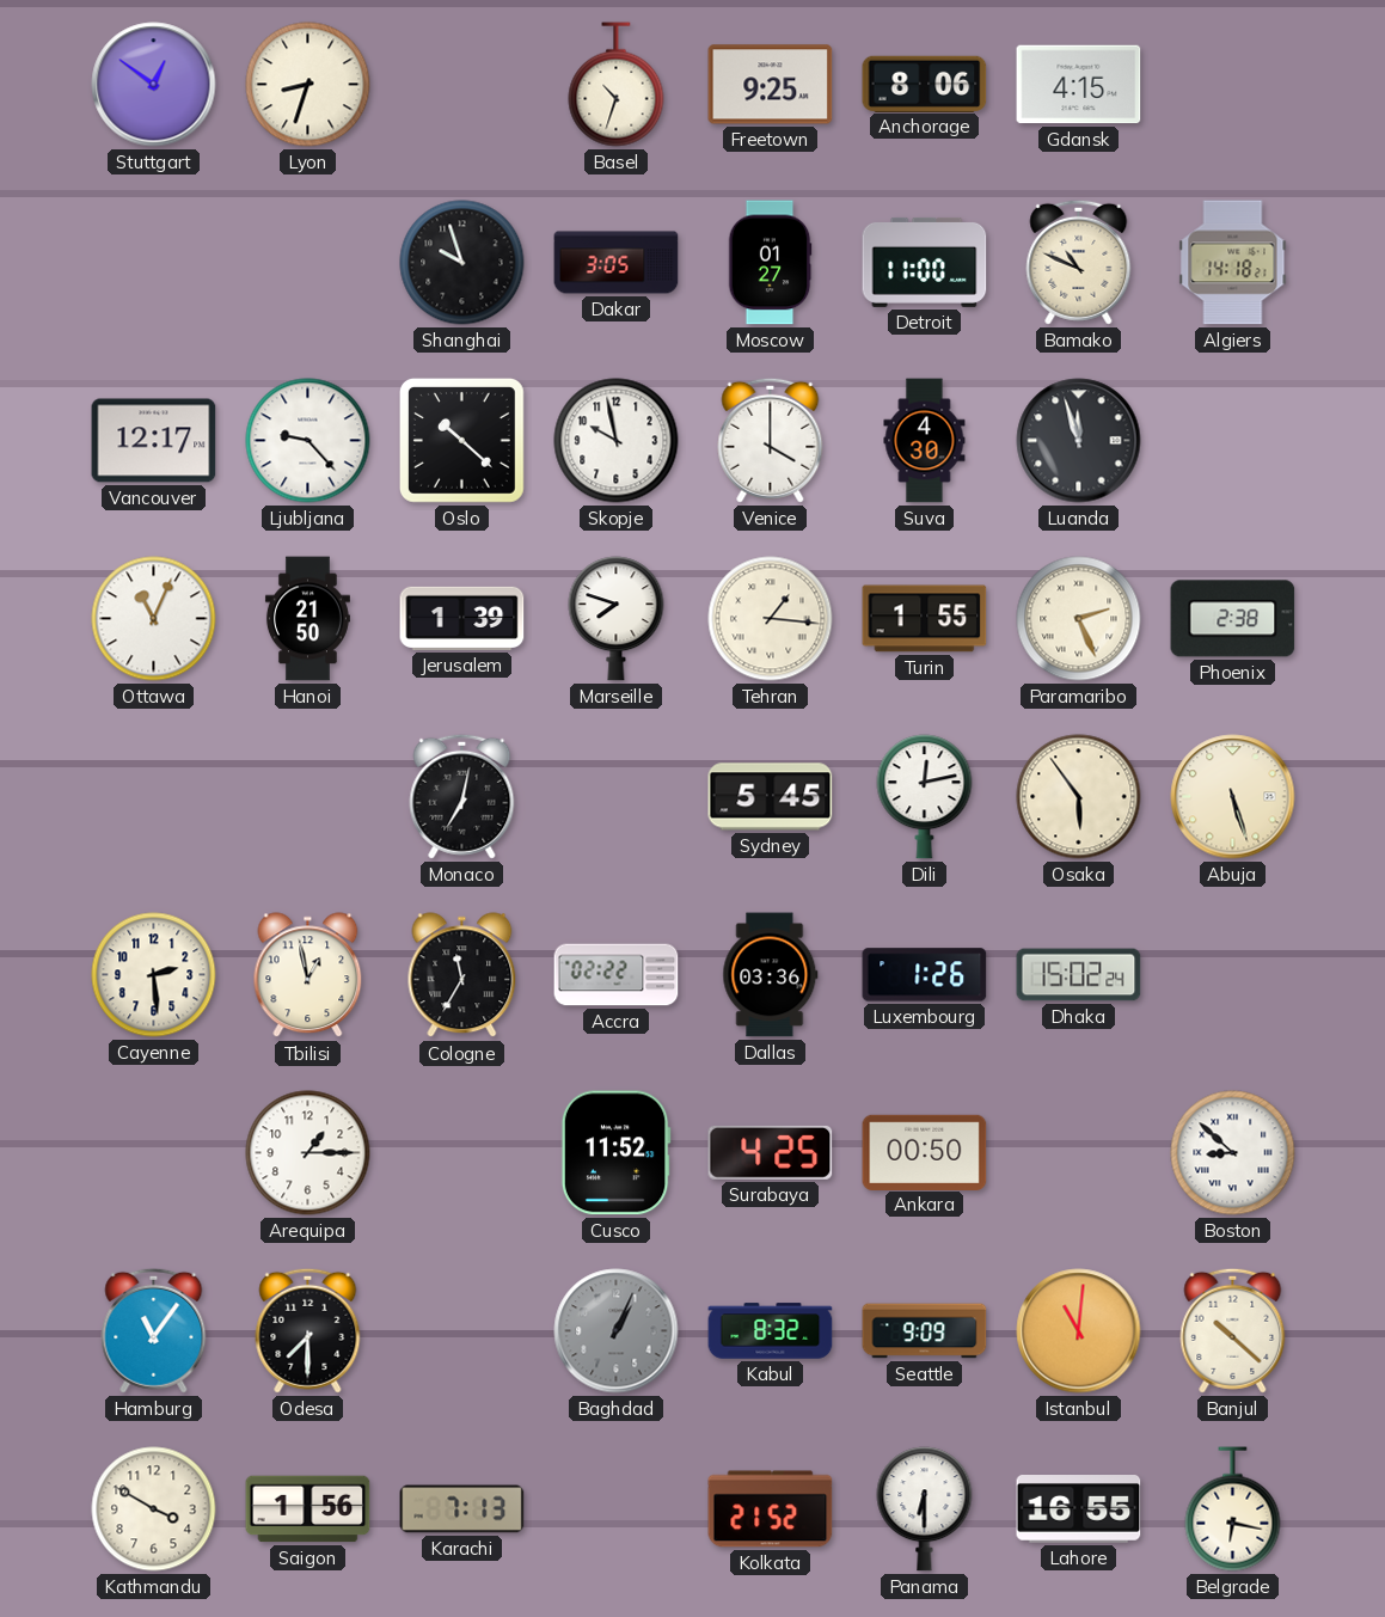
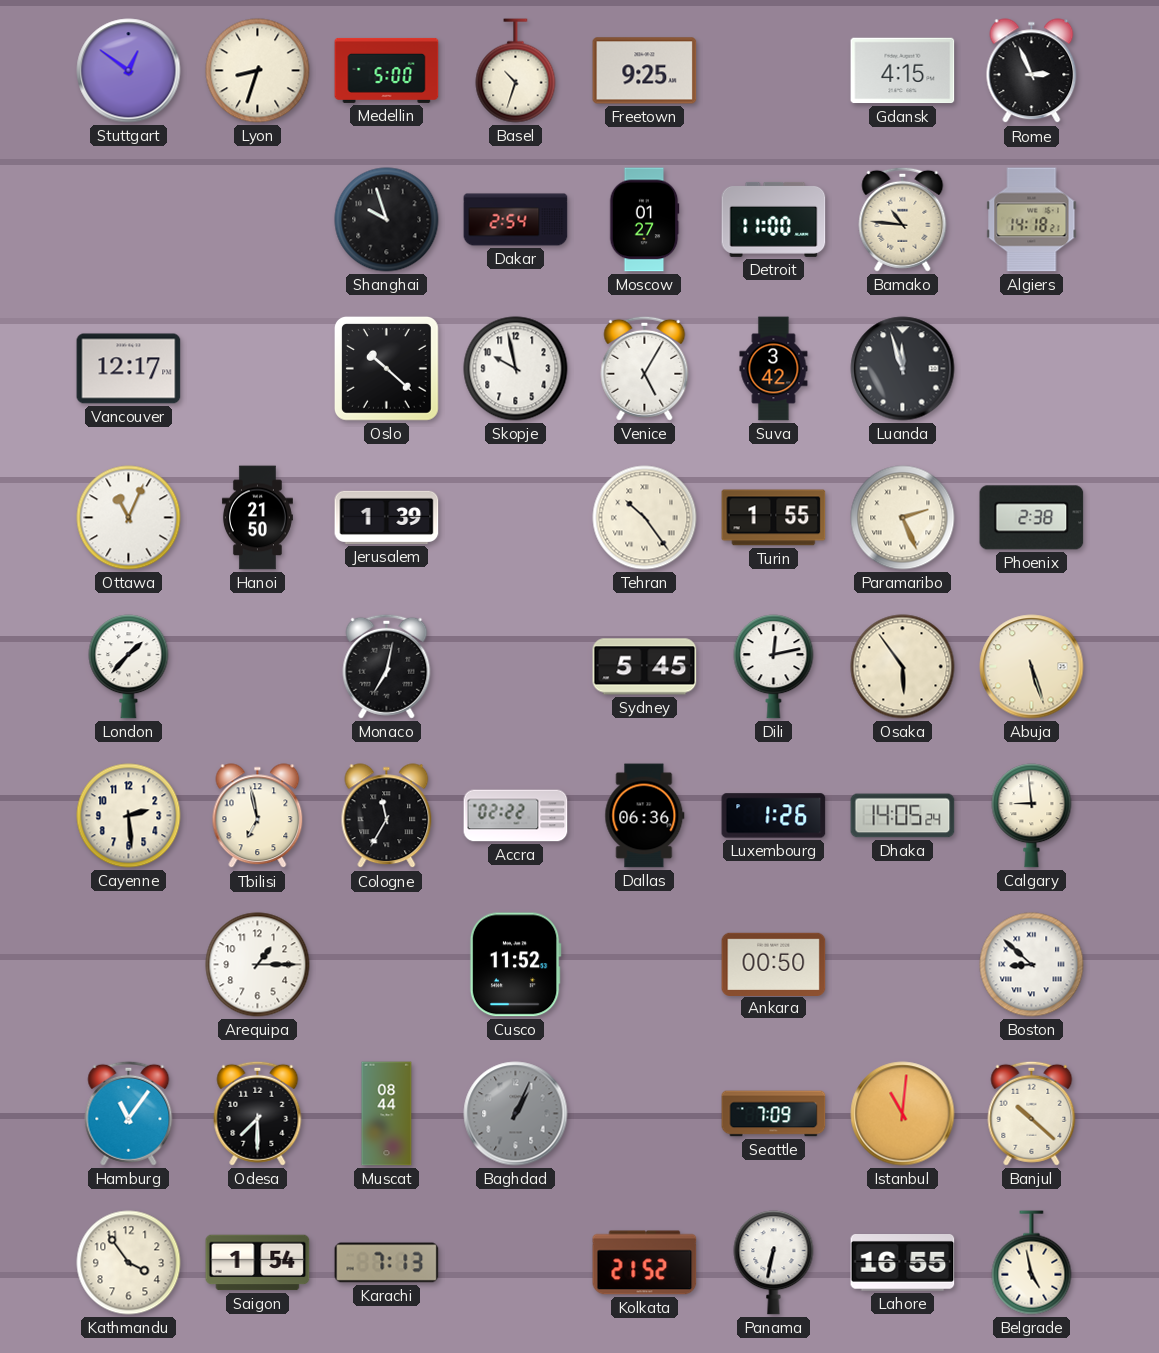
Medellin: none -> 5:00
Anchorage: 8:06 -> none
Rome: none -> 2:56
Dakar: 3:05 -> 2:54
Bamako: 10:49 -> 10:46
Ljubljana: 9:23 -> none
Venice: 4:00 -> 5:05
Suva: 4:30 -> 3:42
Marseille: 7:48 -> none
Tehran: 1:16 -> 10:24
London: none -> 1:37
Tbilisi: 12:58 -> 6:58
Dallas: 03:36 -> 06:36
Dhaka: 15:02 -> 14:05
Calgary: none -> 8:59
Surabaya: 4:25 -> none
Muscat: none -> 08:44
Kabul: 8:32 -> none
Seattle: 9:09 -> 7:09
Kathmandu: 3:50 -> 3:54
Saigon: 1:56 -> 1:54
Panama: 6:30 -> 6:32
Belgrade: 6:17 -> 4:58
